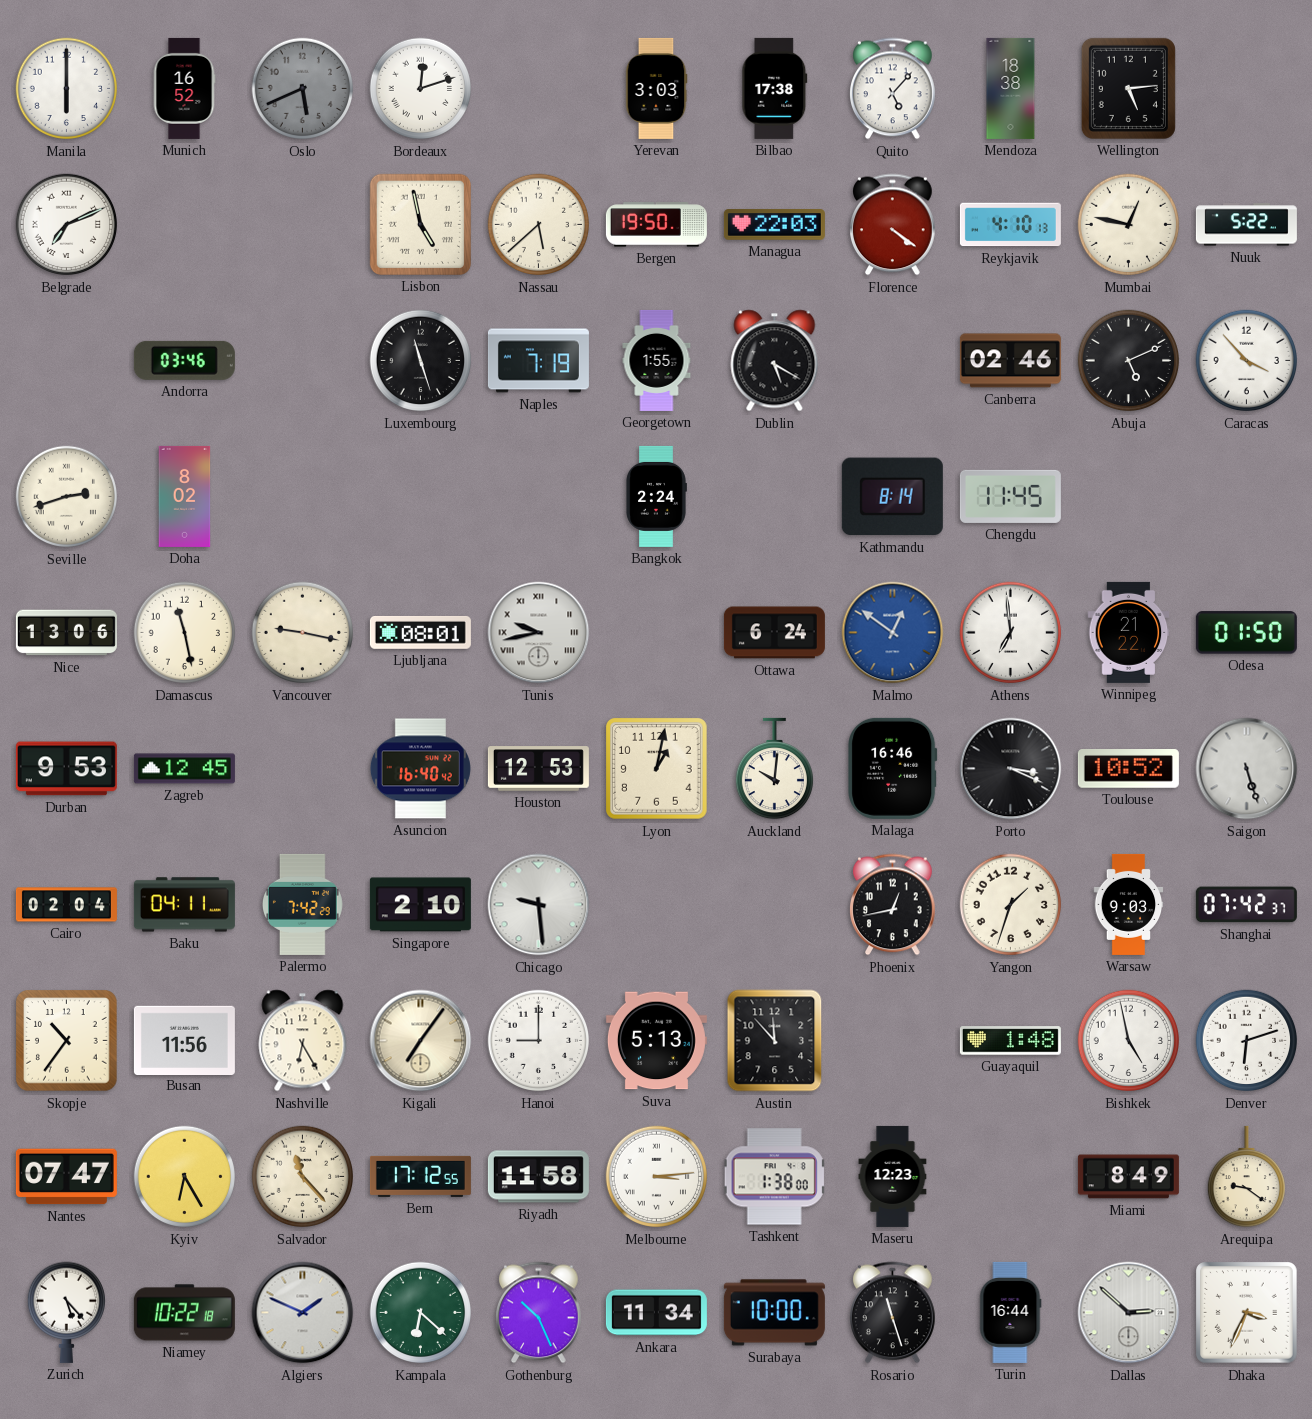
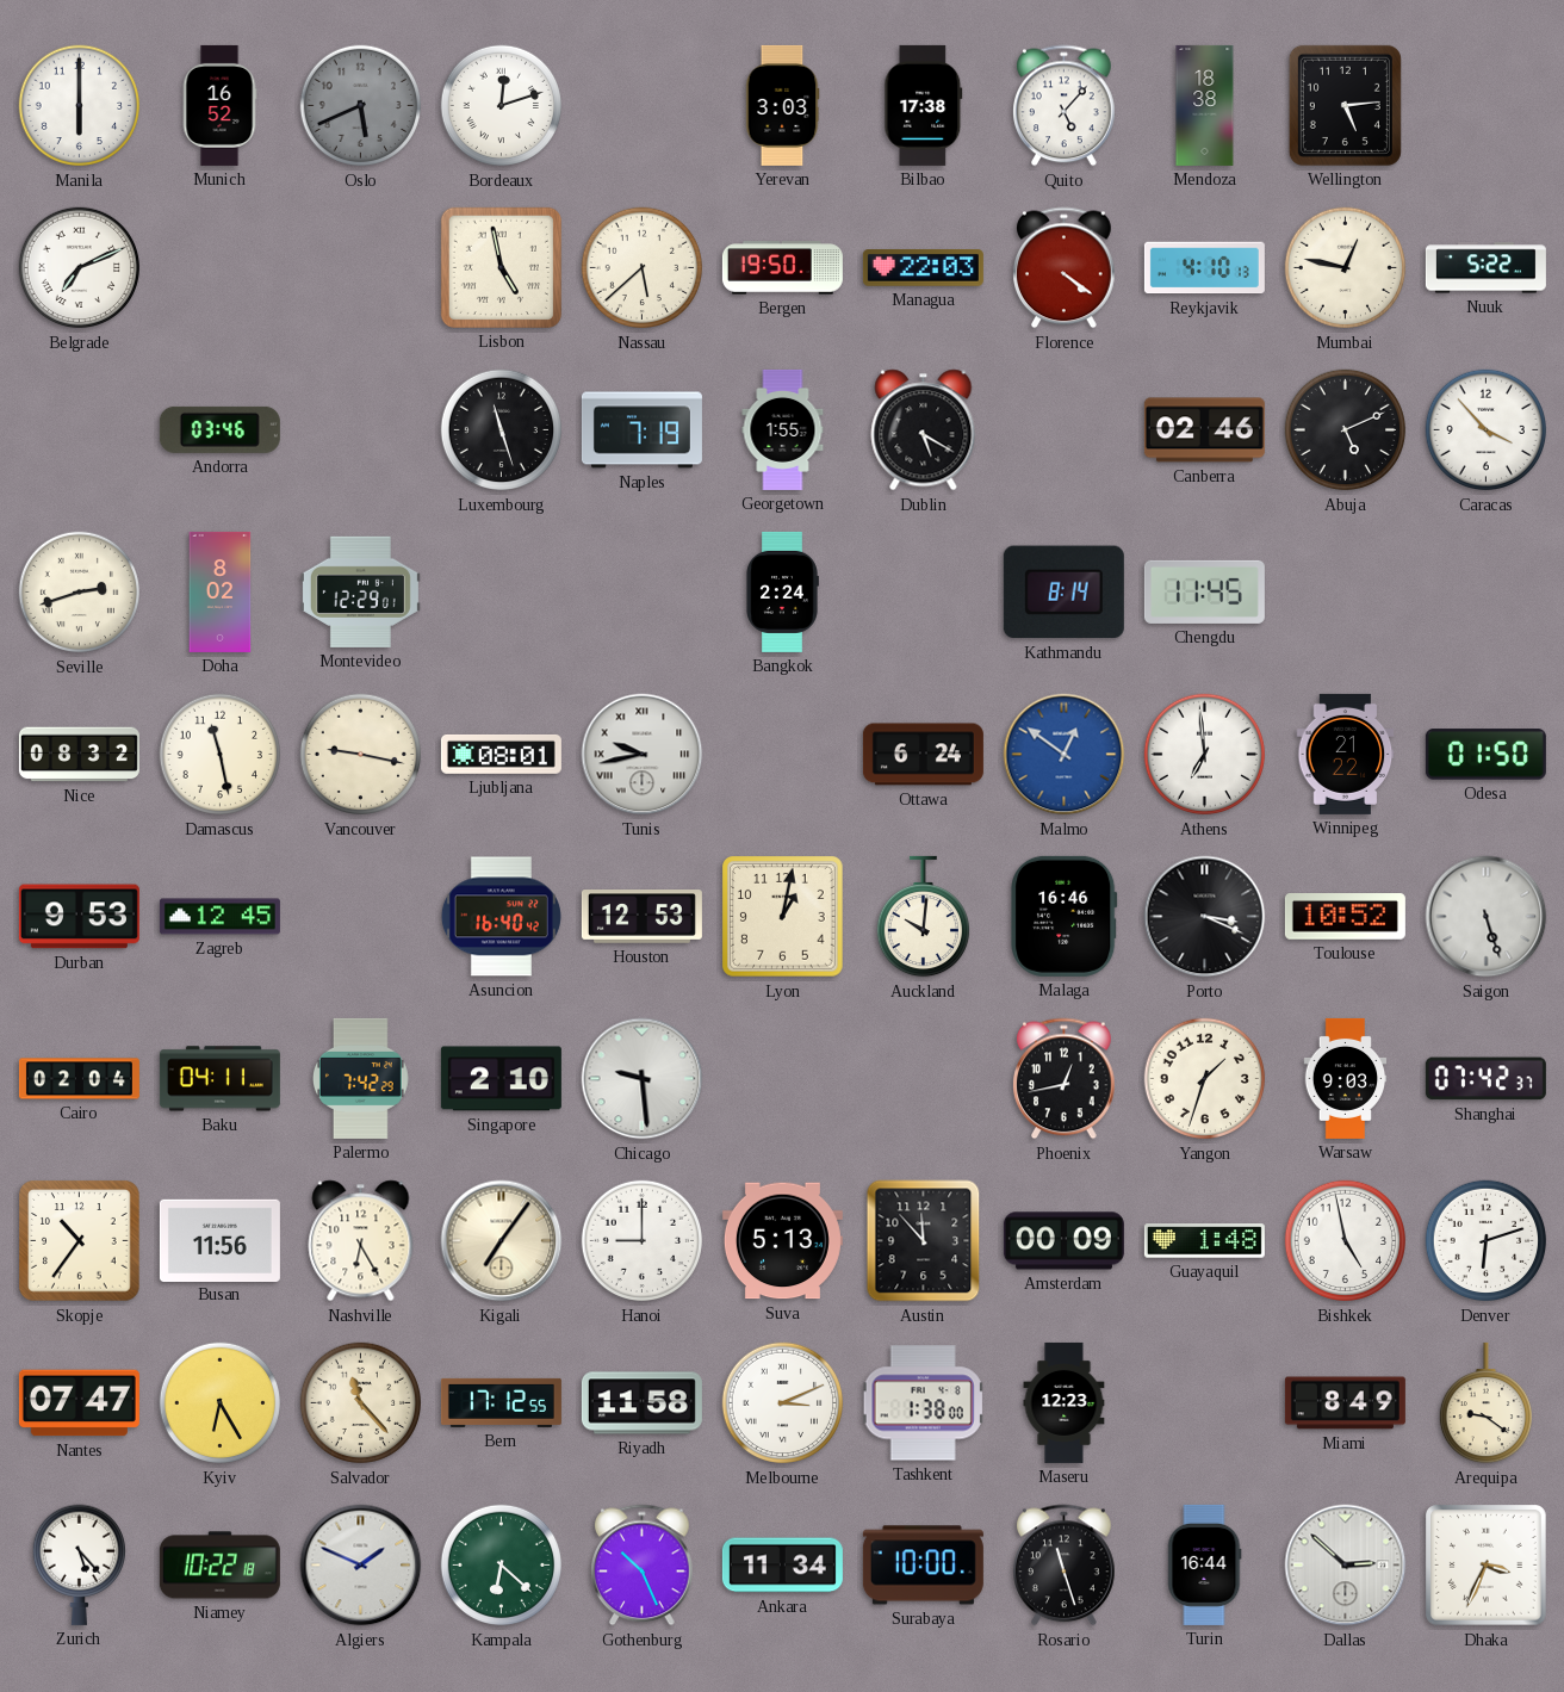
Montevideo: none -> 12:29
Nice: 13:06 -> 08:32
Amsterdam: none -> 00:09
Melbourne: 3:14 -> 3:11
